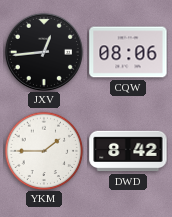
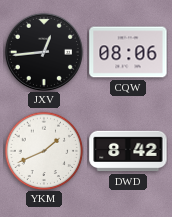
YKM: 1:45 -> 1:41
